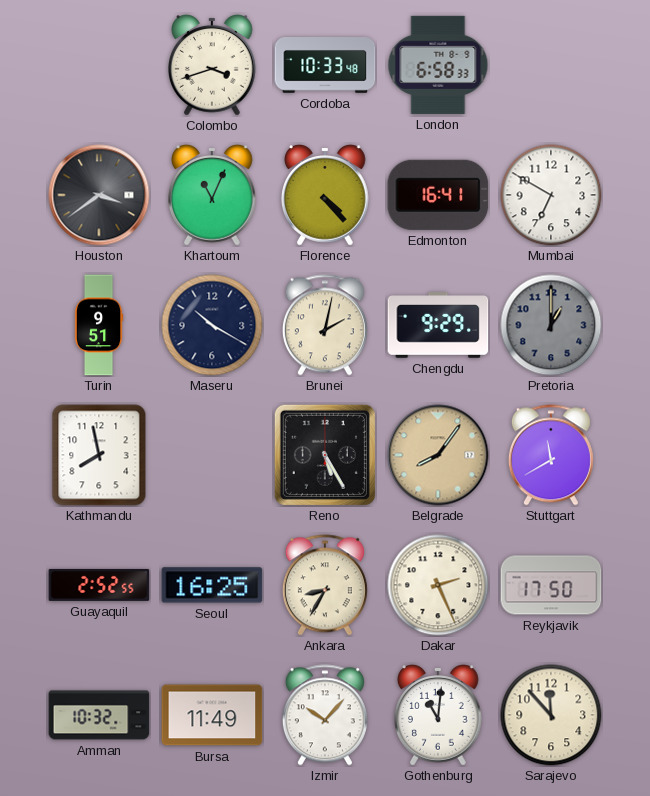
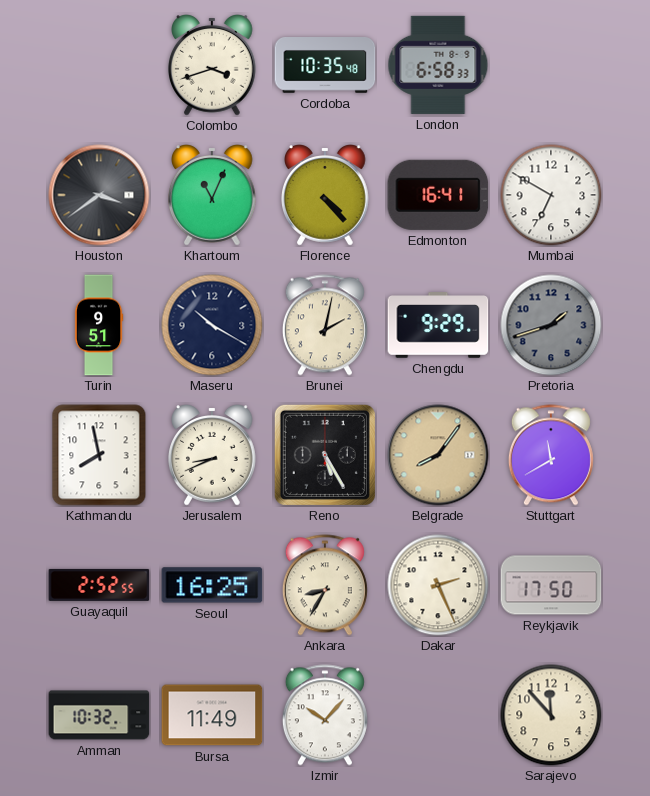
Cordoba: 10:33 -> 10:35
Pretoria: 1:00 -> 1:42
Jerusalem: none -> 8:41
Gothenburg: 11:01 -> none
